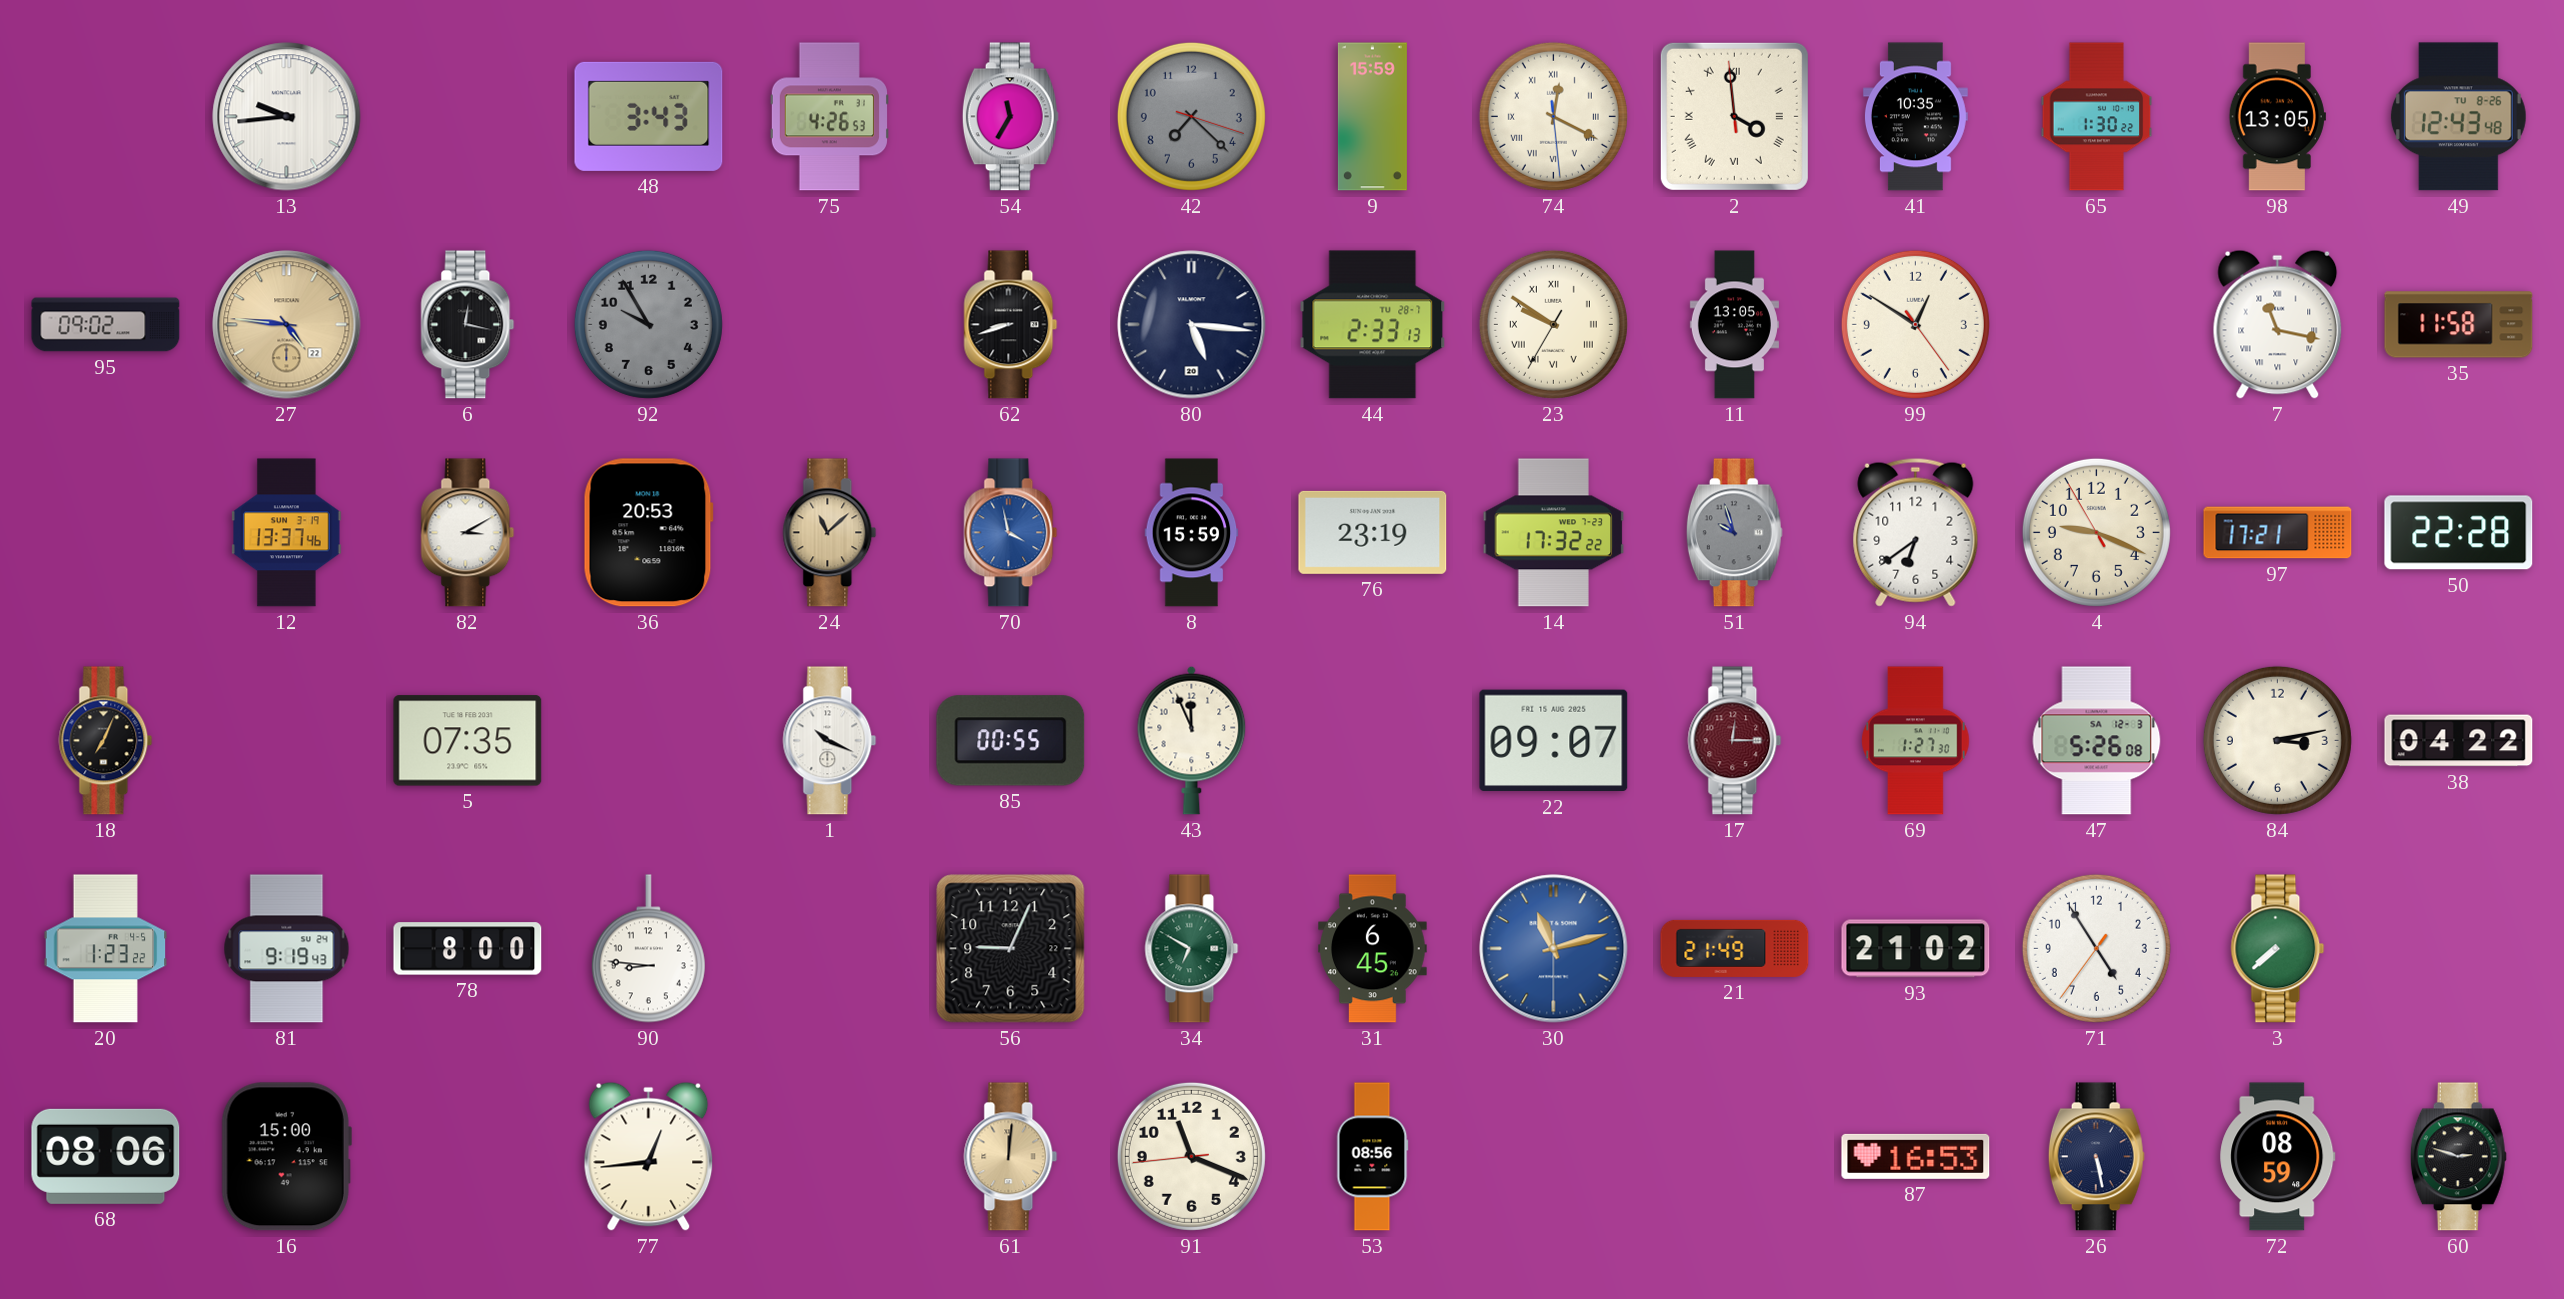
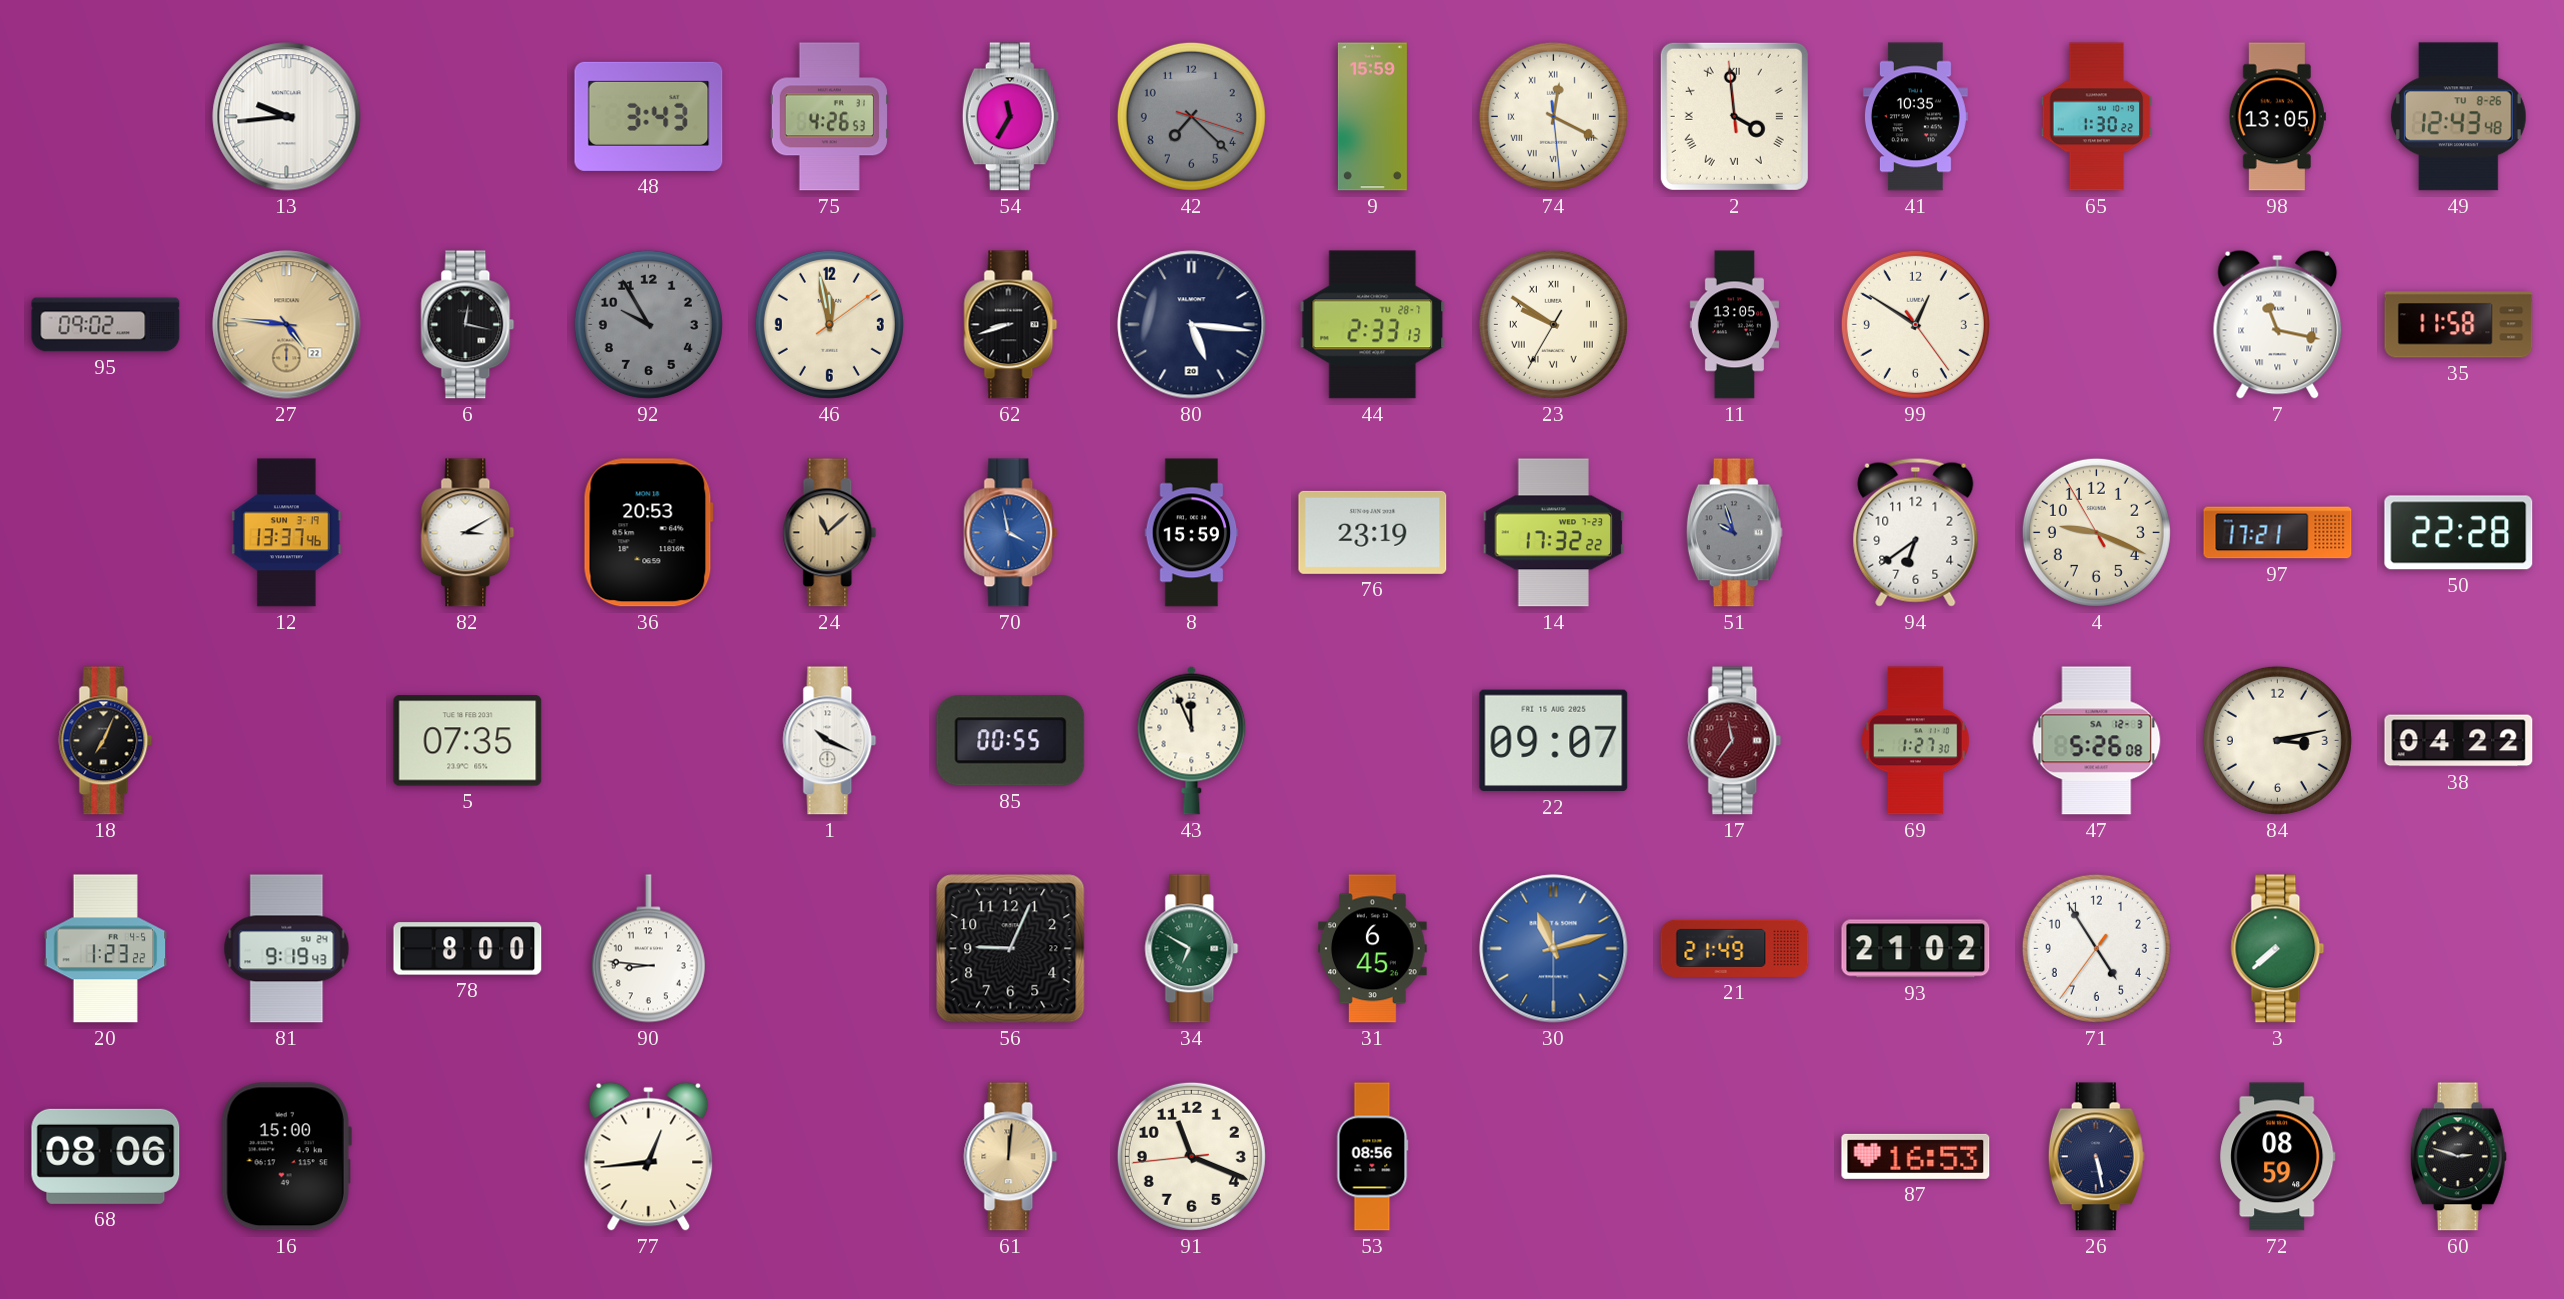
46: none -> 11:58
17: 12:15 -> 11:36
